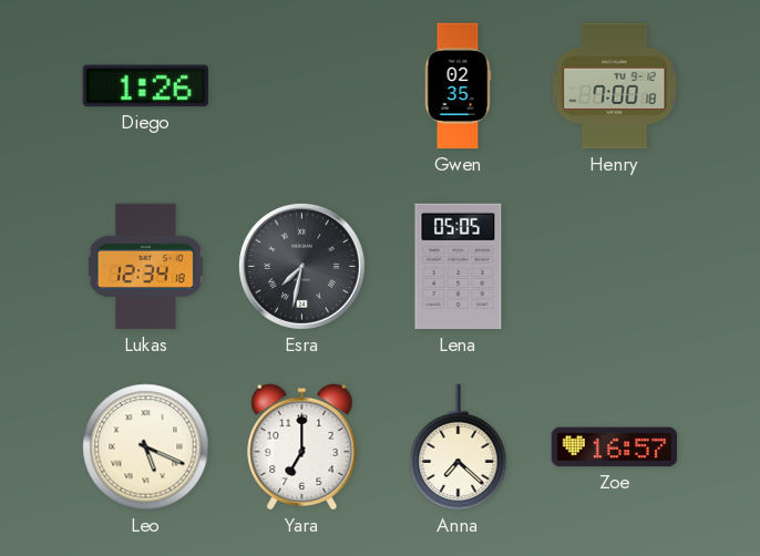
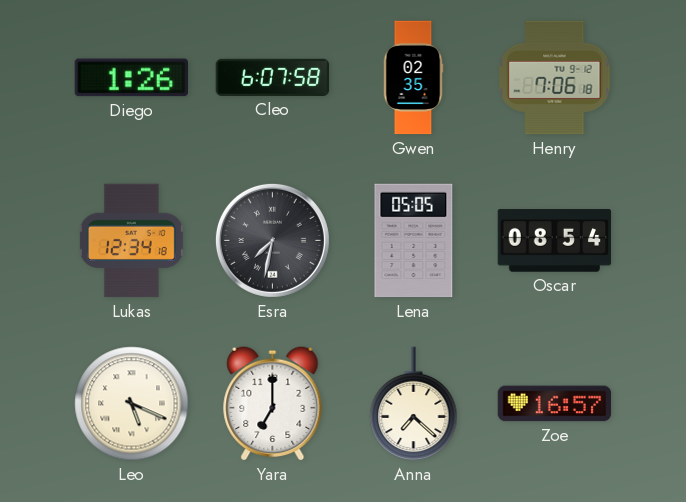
Cleo: none -> 6:07
Henry: 7:00 -> 7:06
Oscar: none -> 08:54
